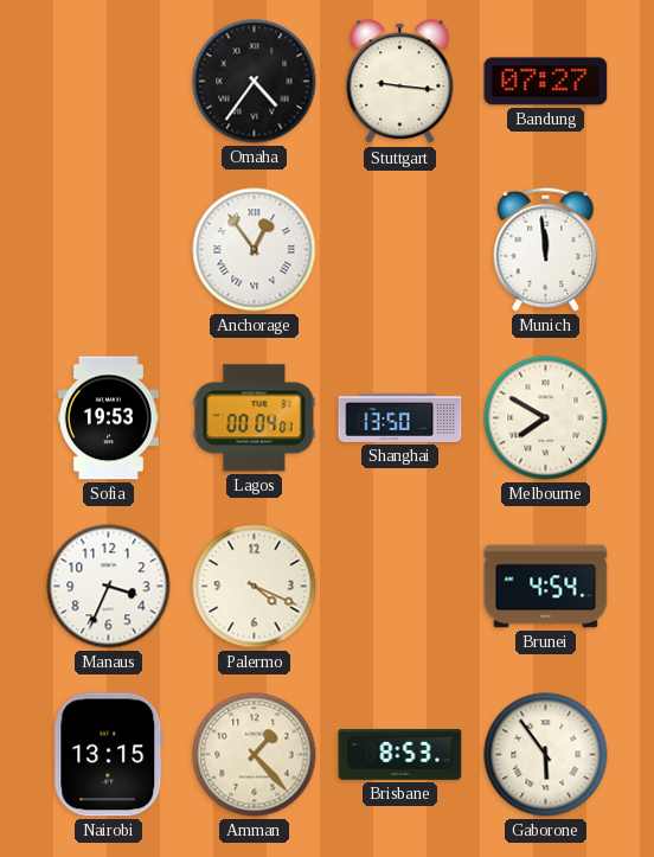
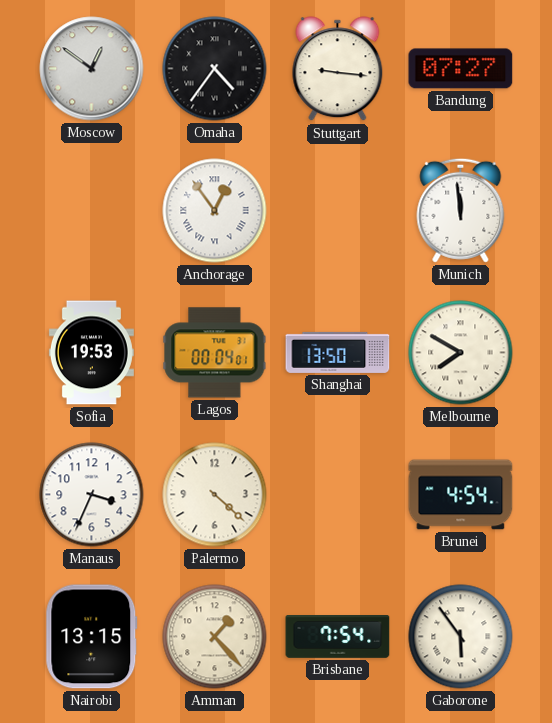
Moscow: none -> 12:51
Palermo: 4:19 -> 4:22
Brisbane: 8:53 -> 7:54
